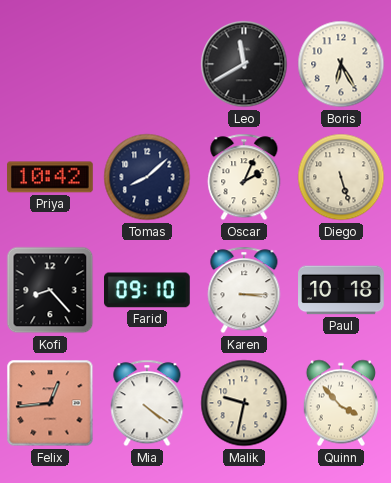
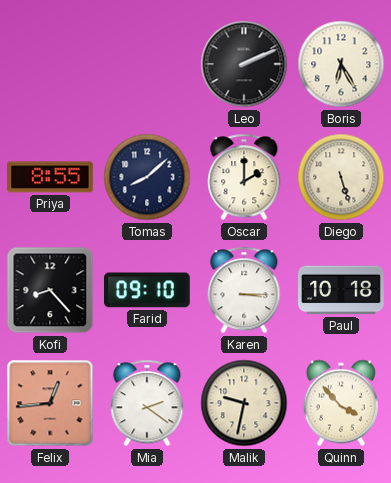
Leo: 11:40 -> 2:11
Priya: 10:42 -> 8:55
Oscar: 2:04 -> 2:00
Mia: 4:21 -> 2:21
